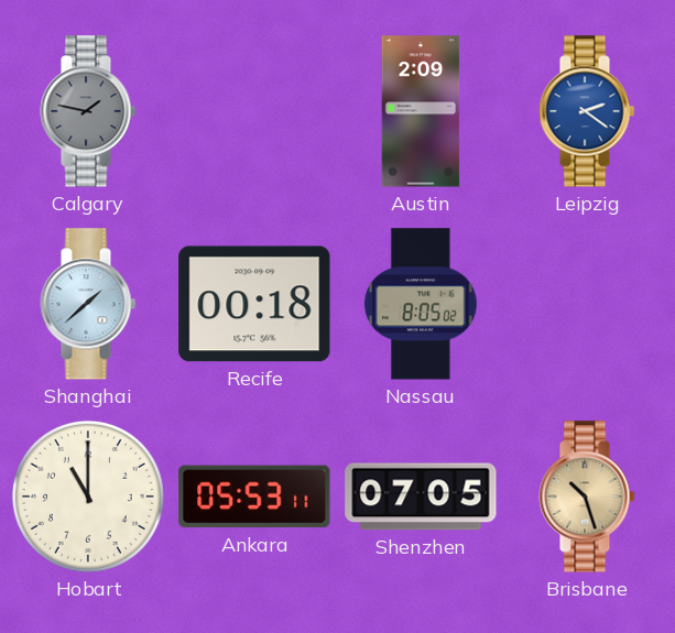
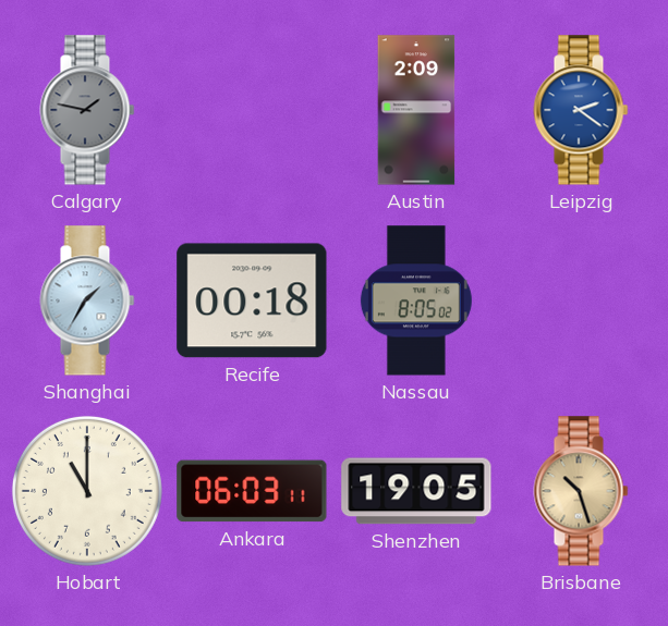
Shanghai: 1:38 -> 1:35
Ankara: 05:53 -> 06:03
Shenzhen: 07:05 -> 19:05
